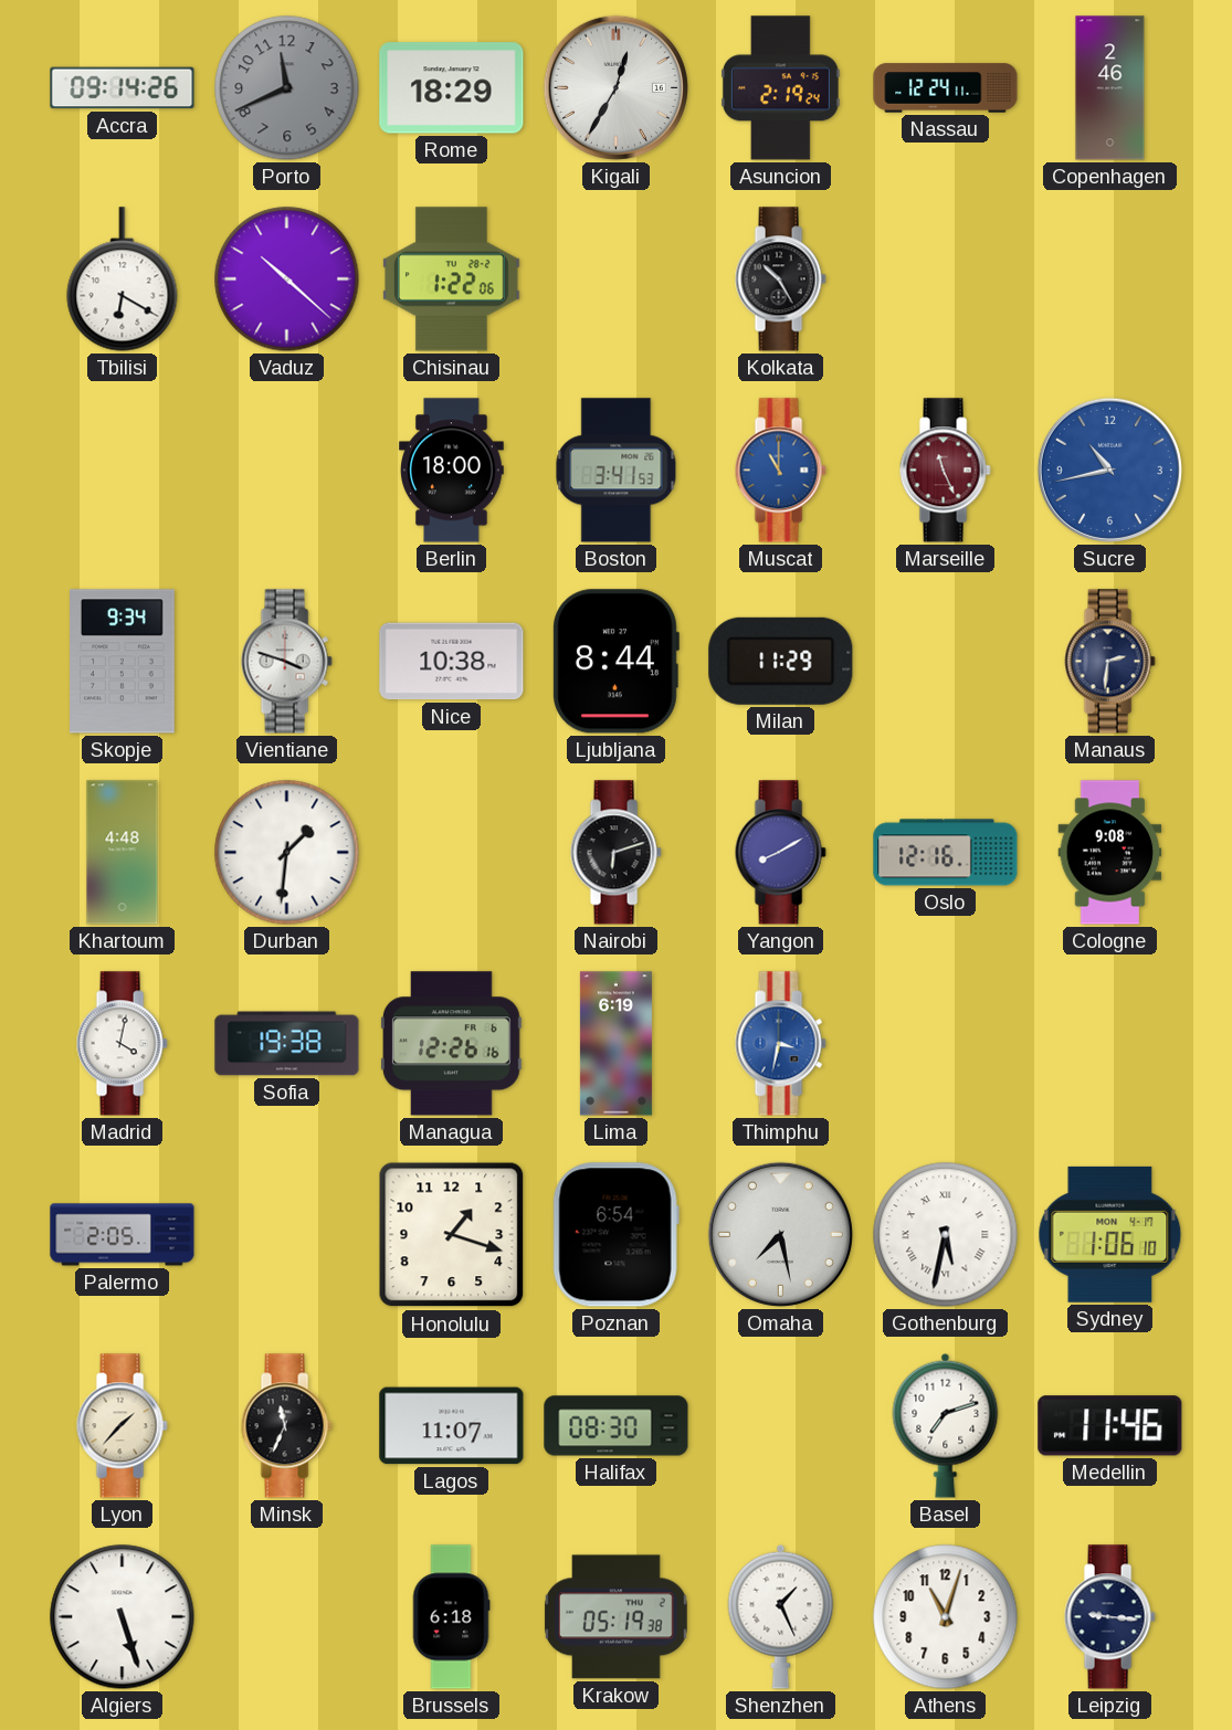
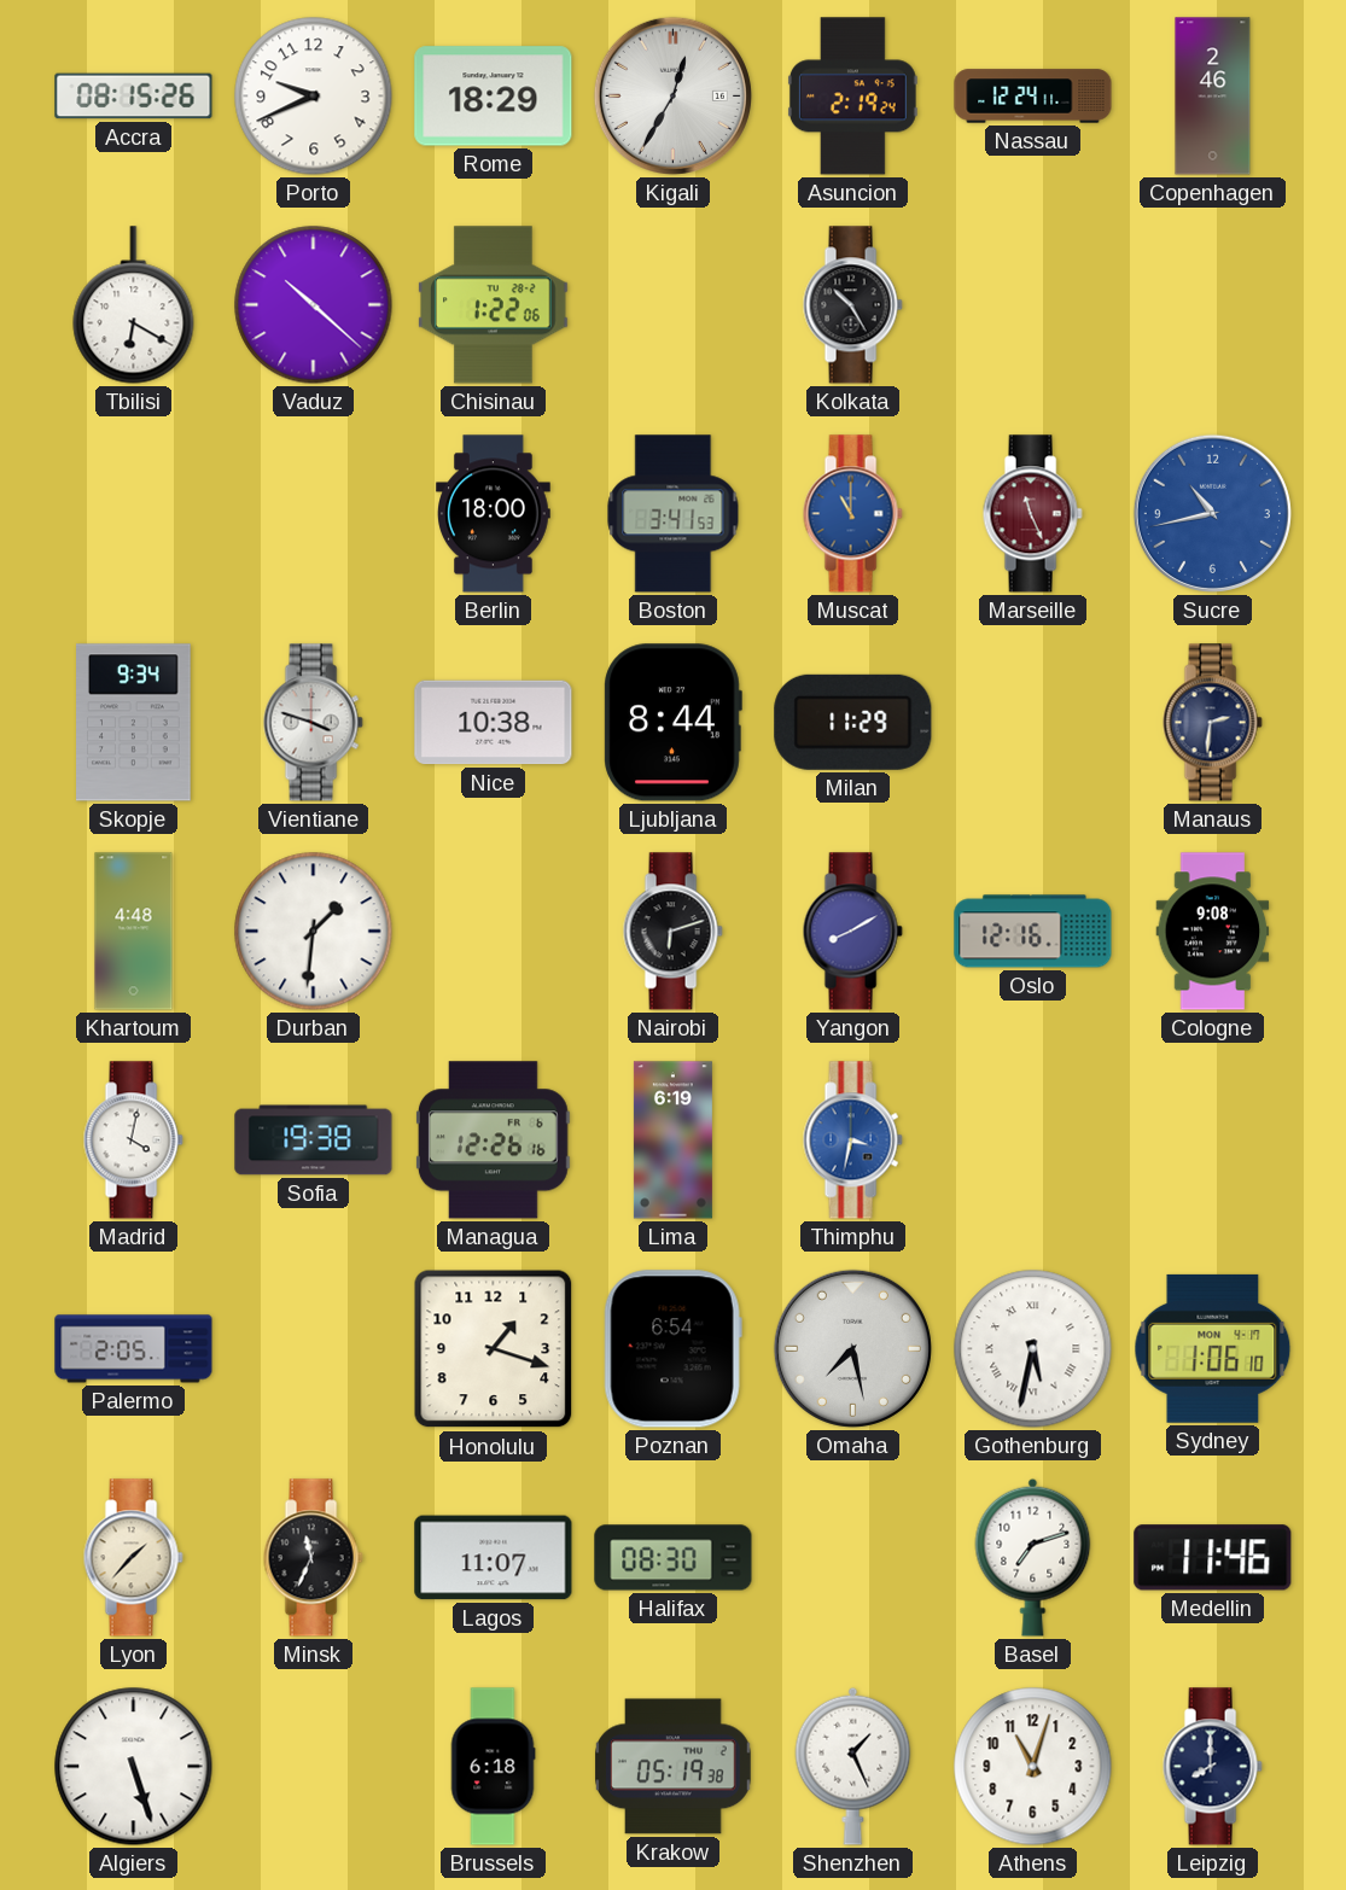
Accra: 09:14 -> 08:15
Porto: 11:41 -> 9:41
Porto dial: grey -> white
Leipzig: 9:16 -> 8:00
